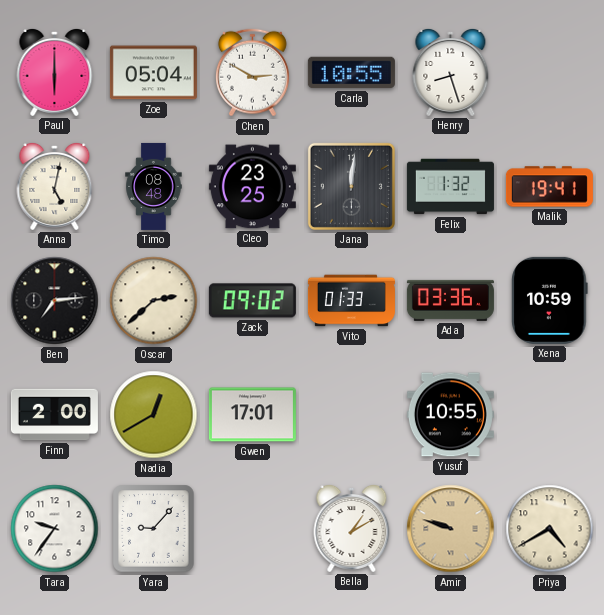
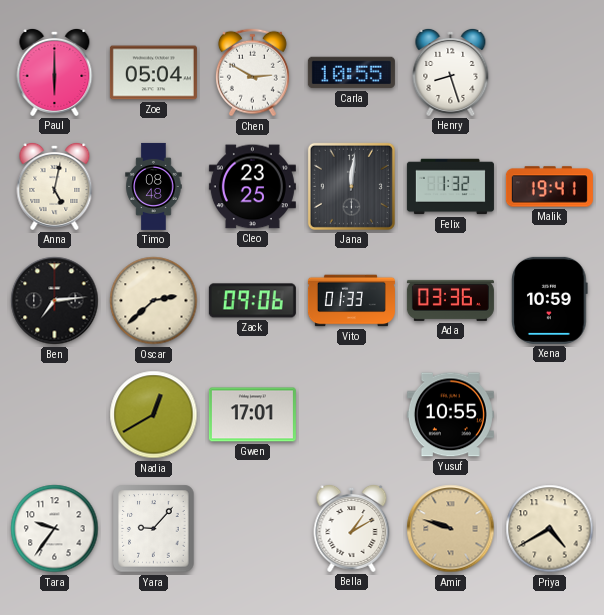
Zack: 09:02 -> 09:06
Finn: 2:00 -> none
